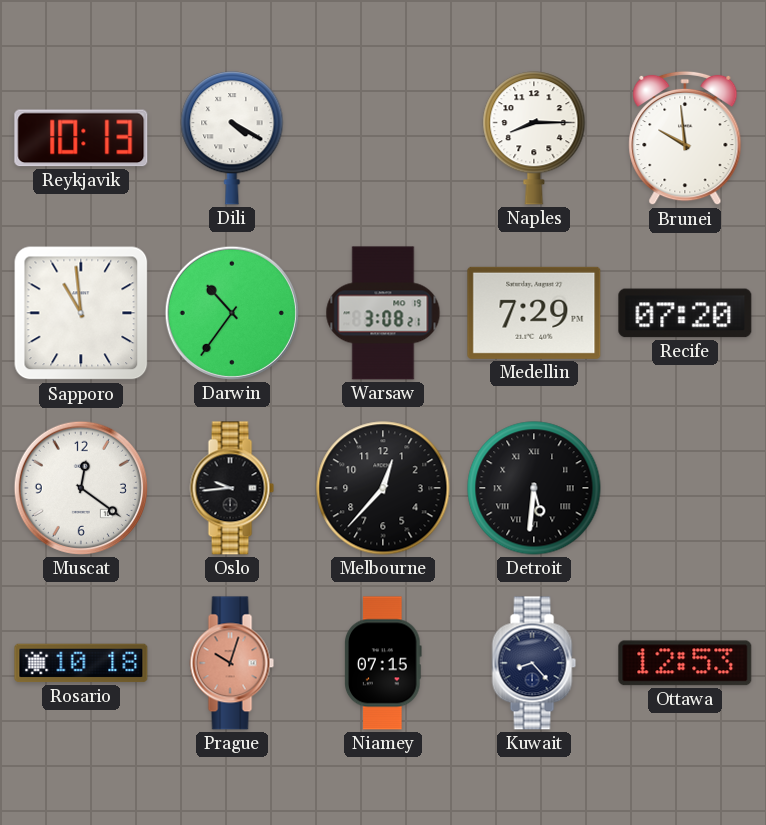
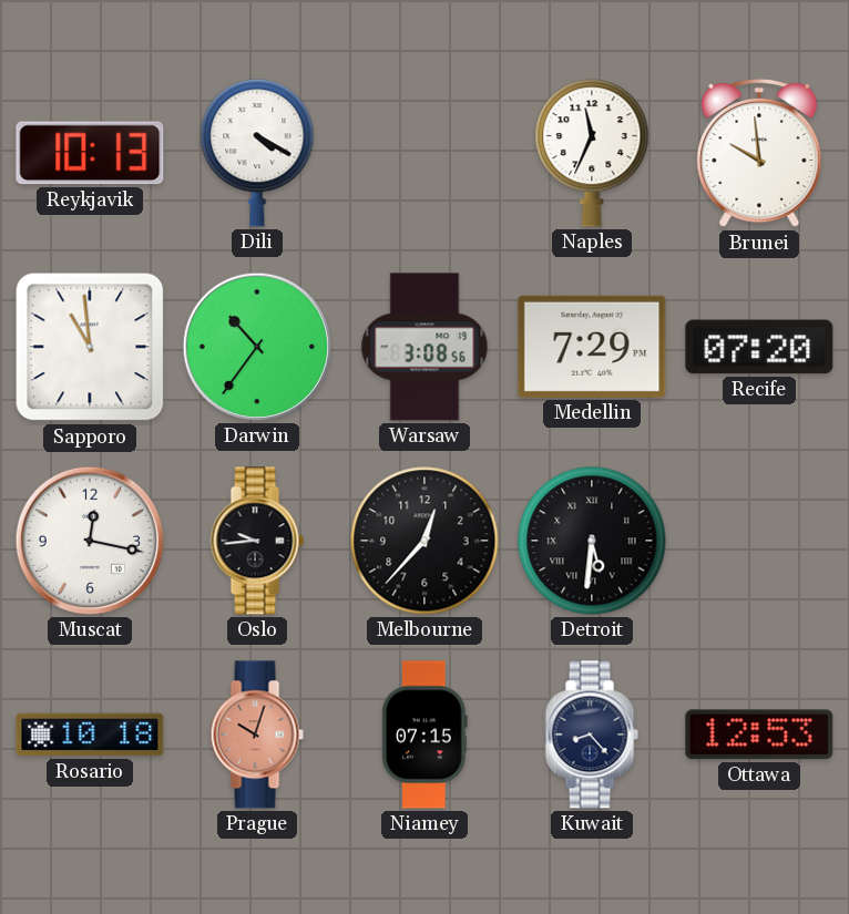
Naples: 8:15 -> 11:34
Warsaw: 3:08:21 -> 3:08:56
Muscat: 12:21 -> 12:17
